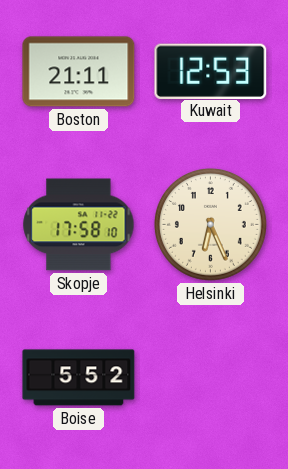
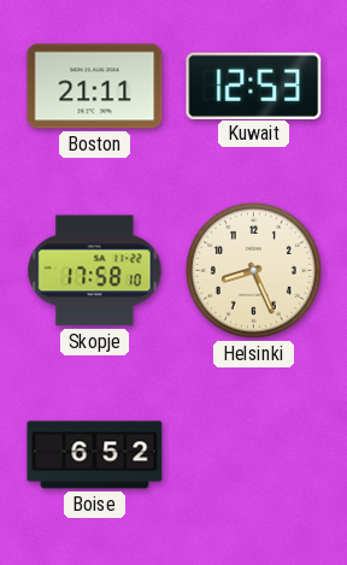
Helsinki: 6:26 -> 8:26
Boise: 5:52 -> 6:52
